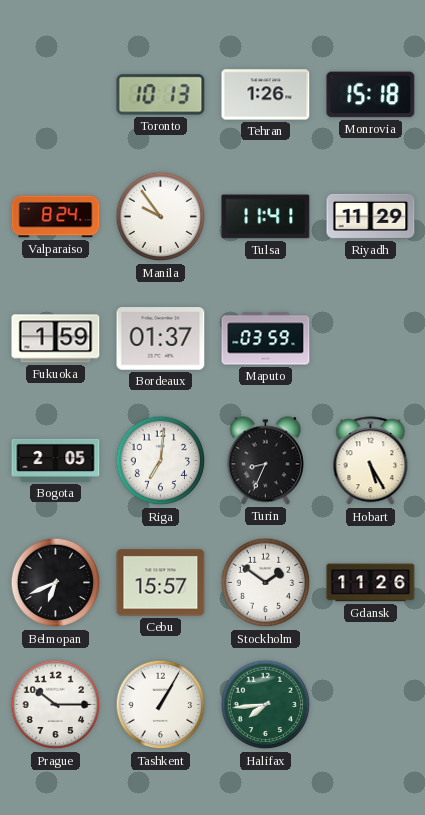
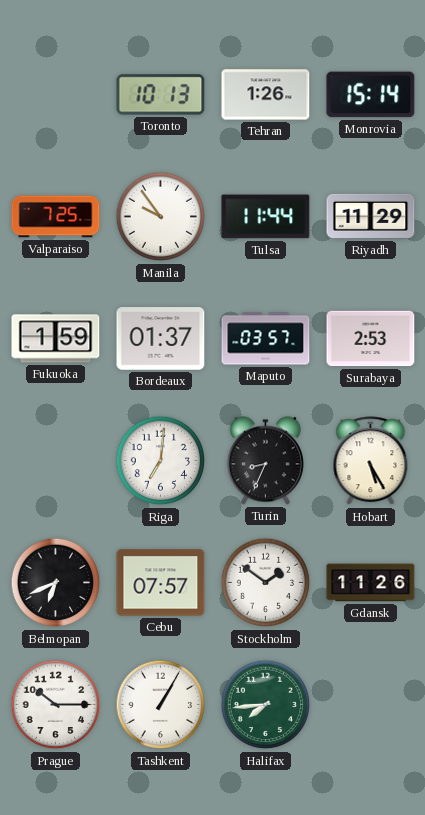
Monrovia: 15:18 -> 15:14
Valparaiso: 8:24 -> 7:25
Tulsa: 11:41 -> 11:44
Maputo: 03:59 -> 03:57
Surabaya: none -> 2:53
Bogota: 2:05 -> none
Cebu: 15:57 -> 07:57
